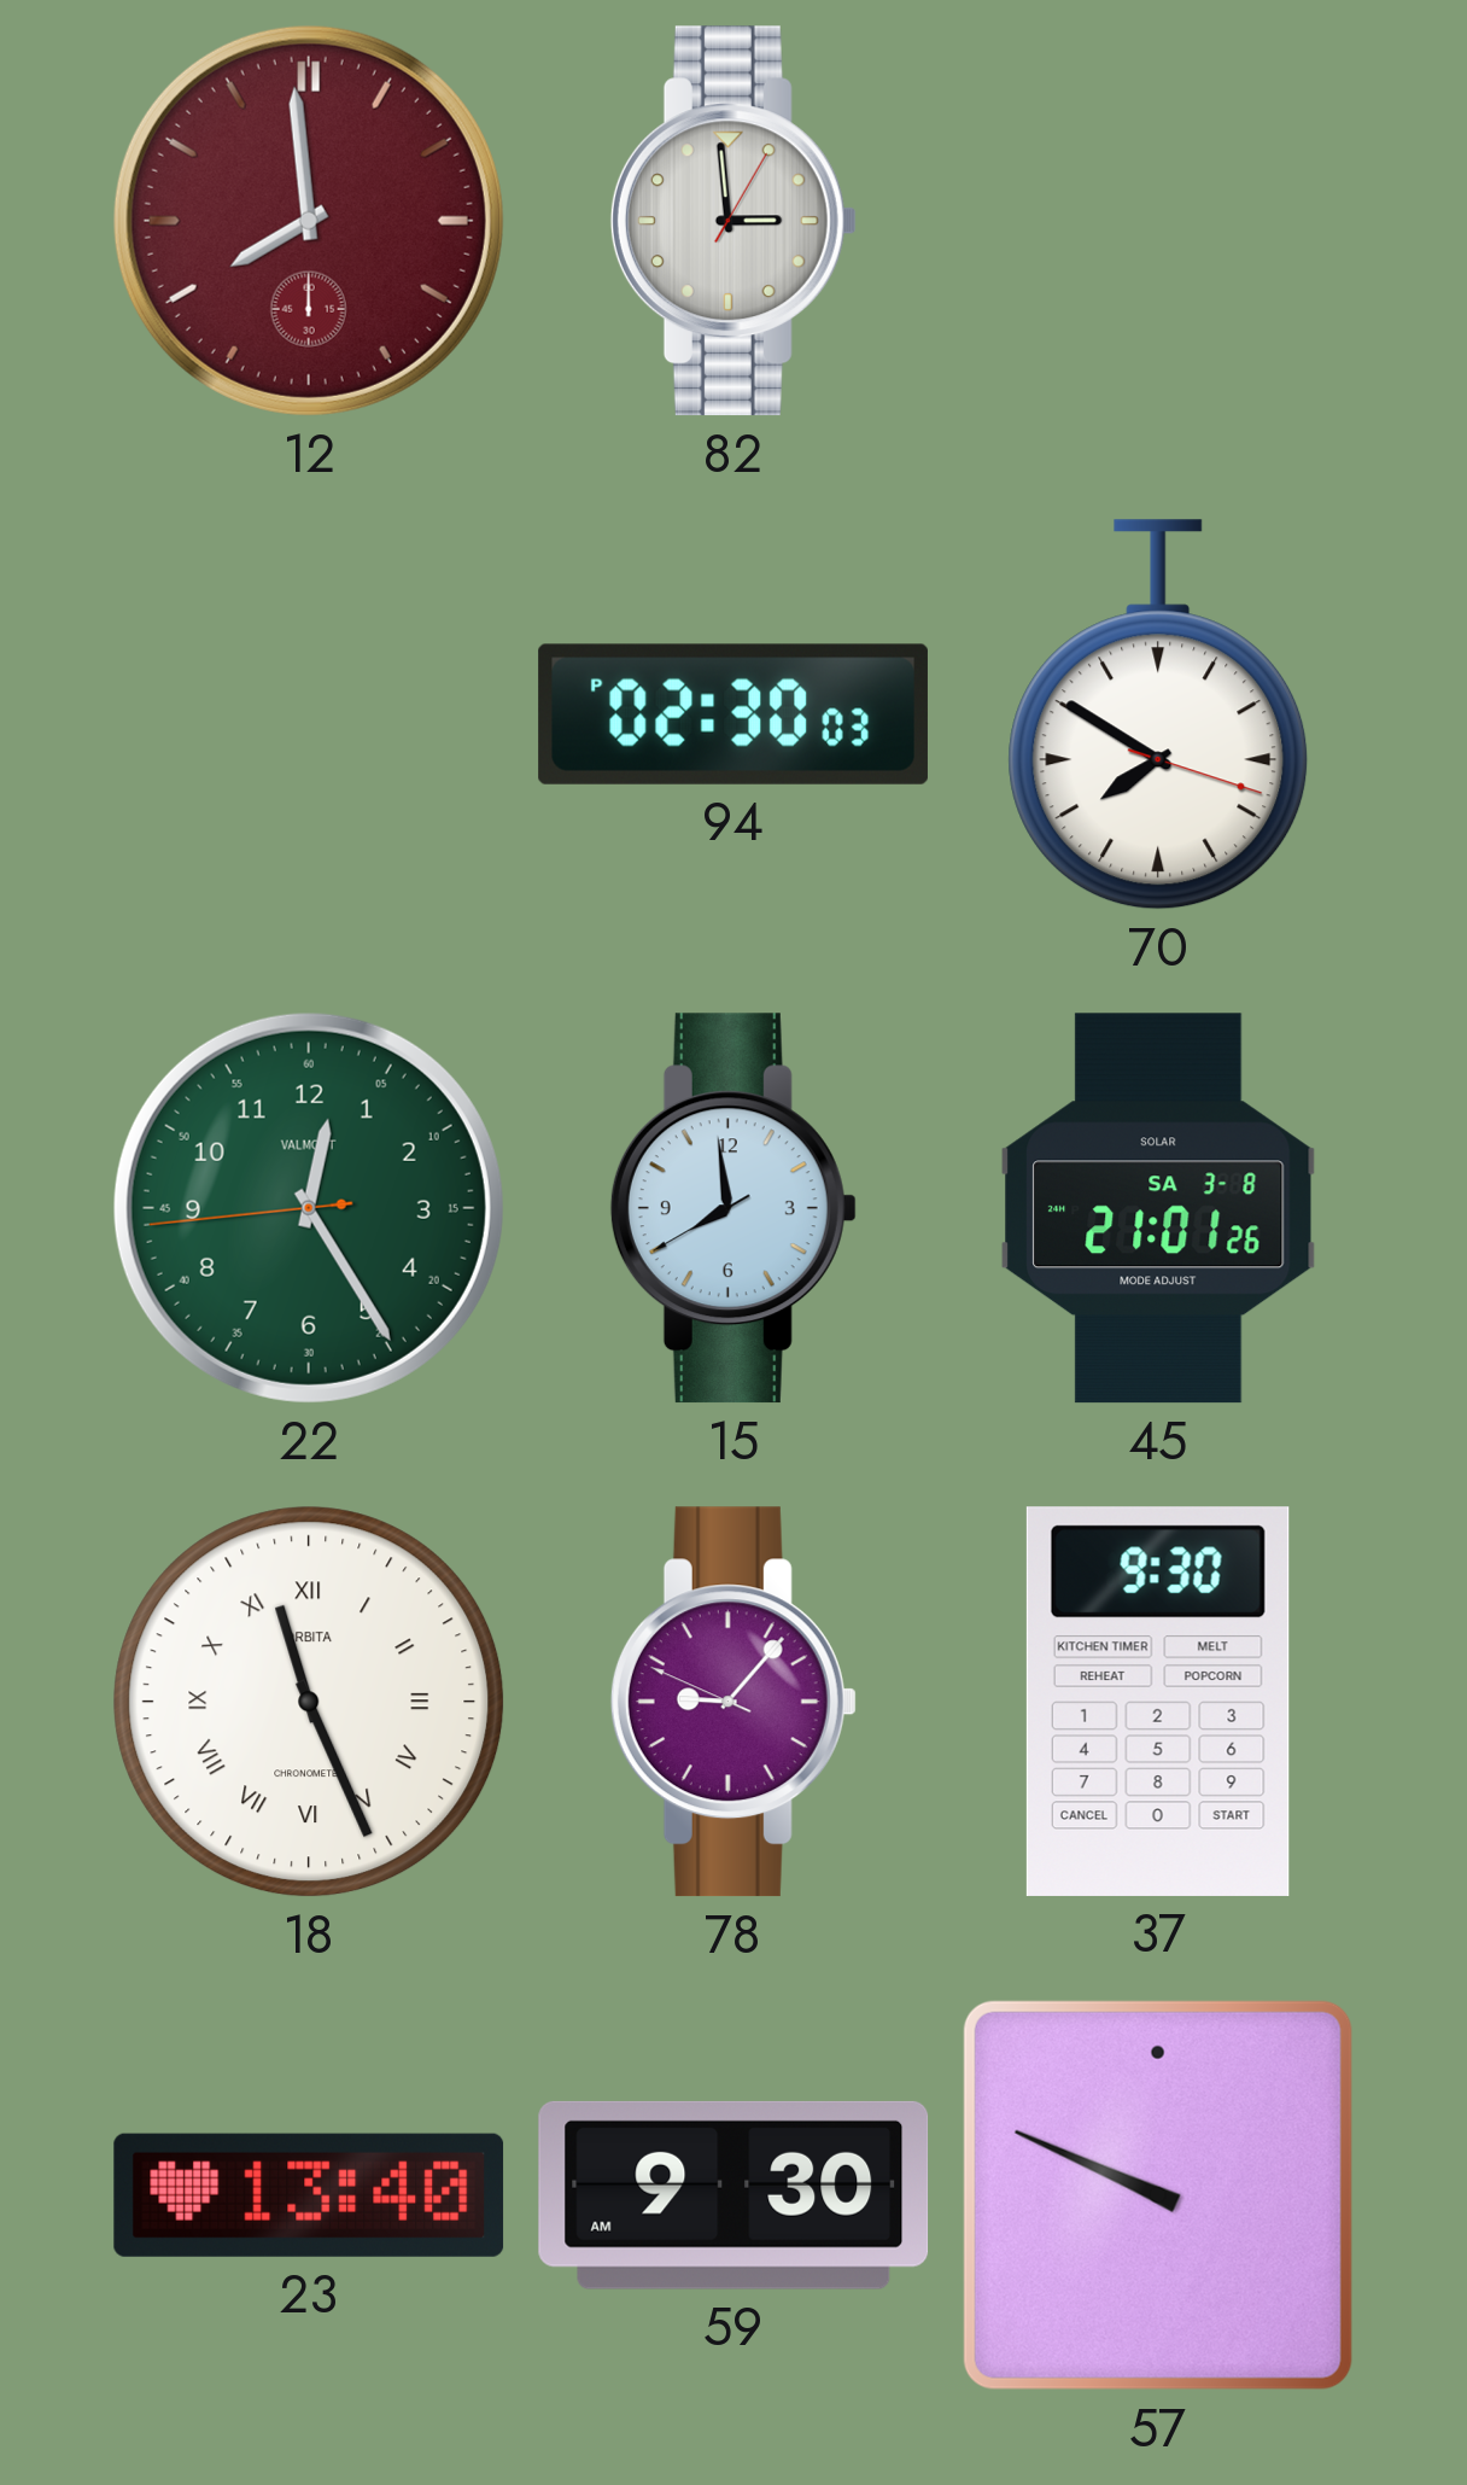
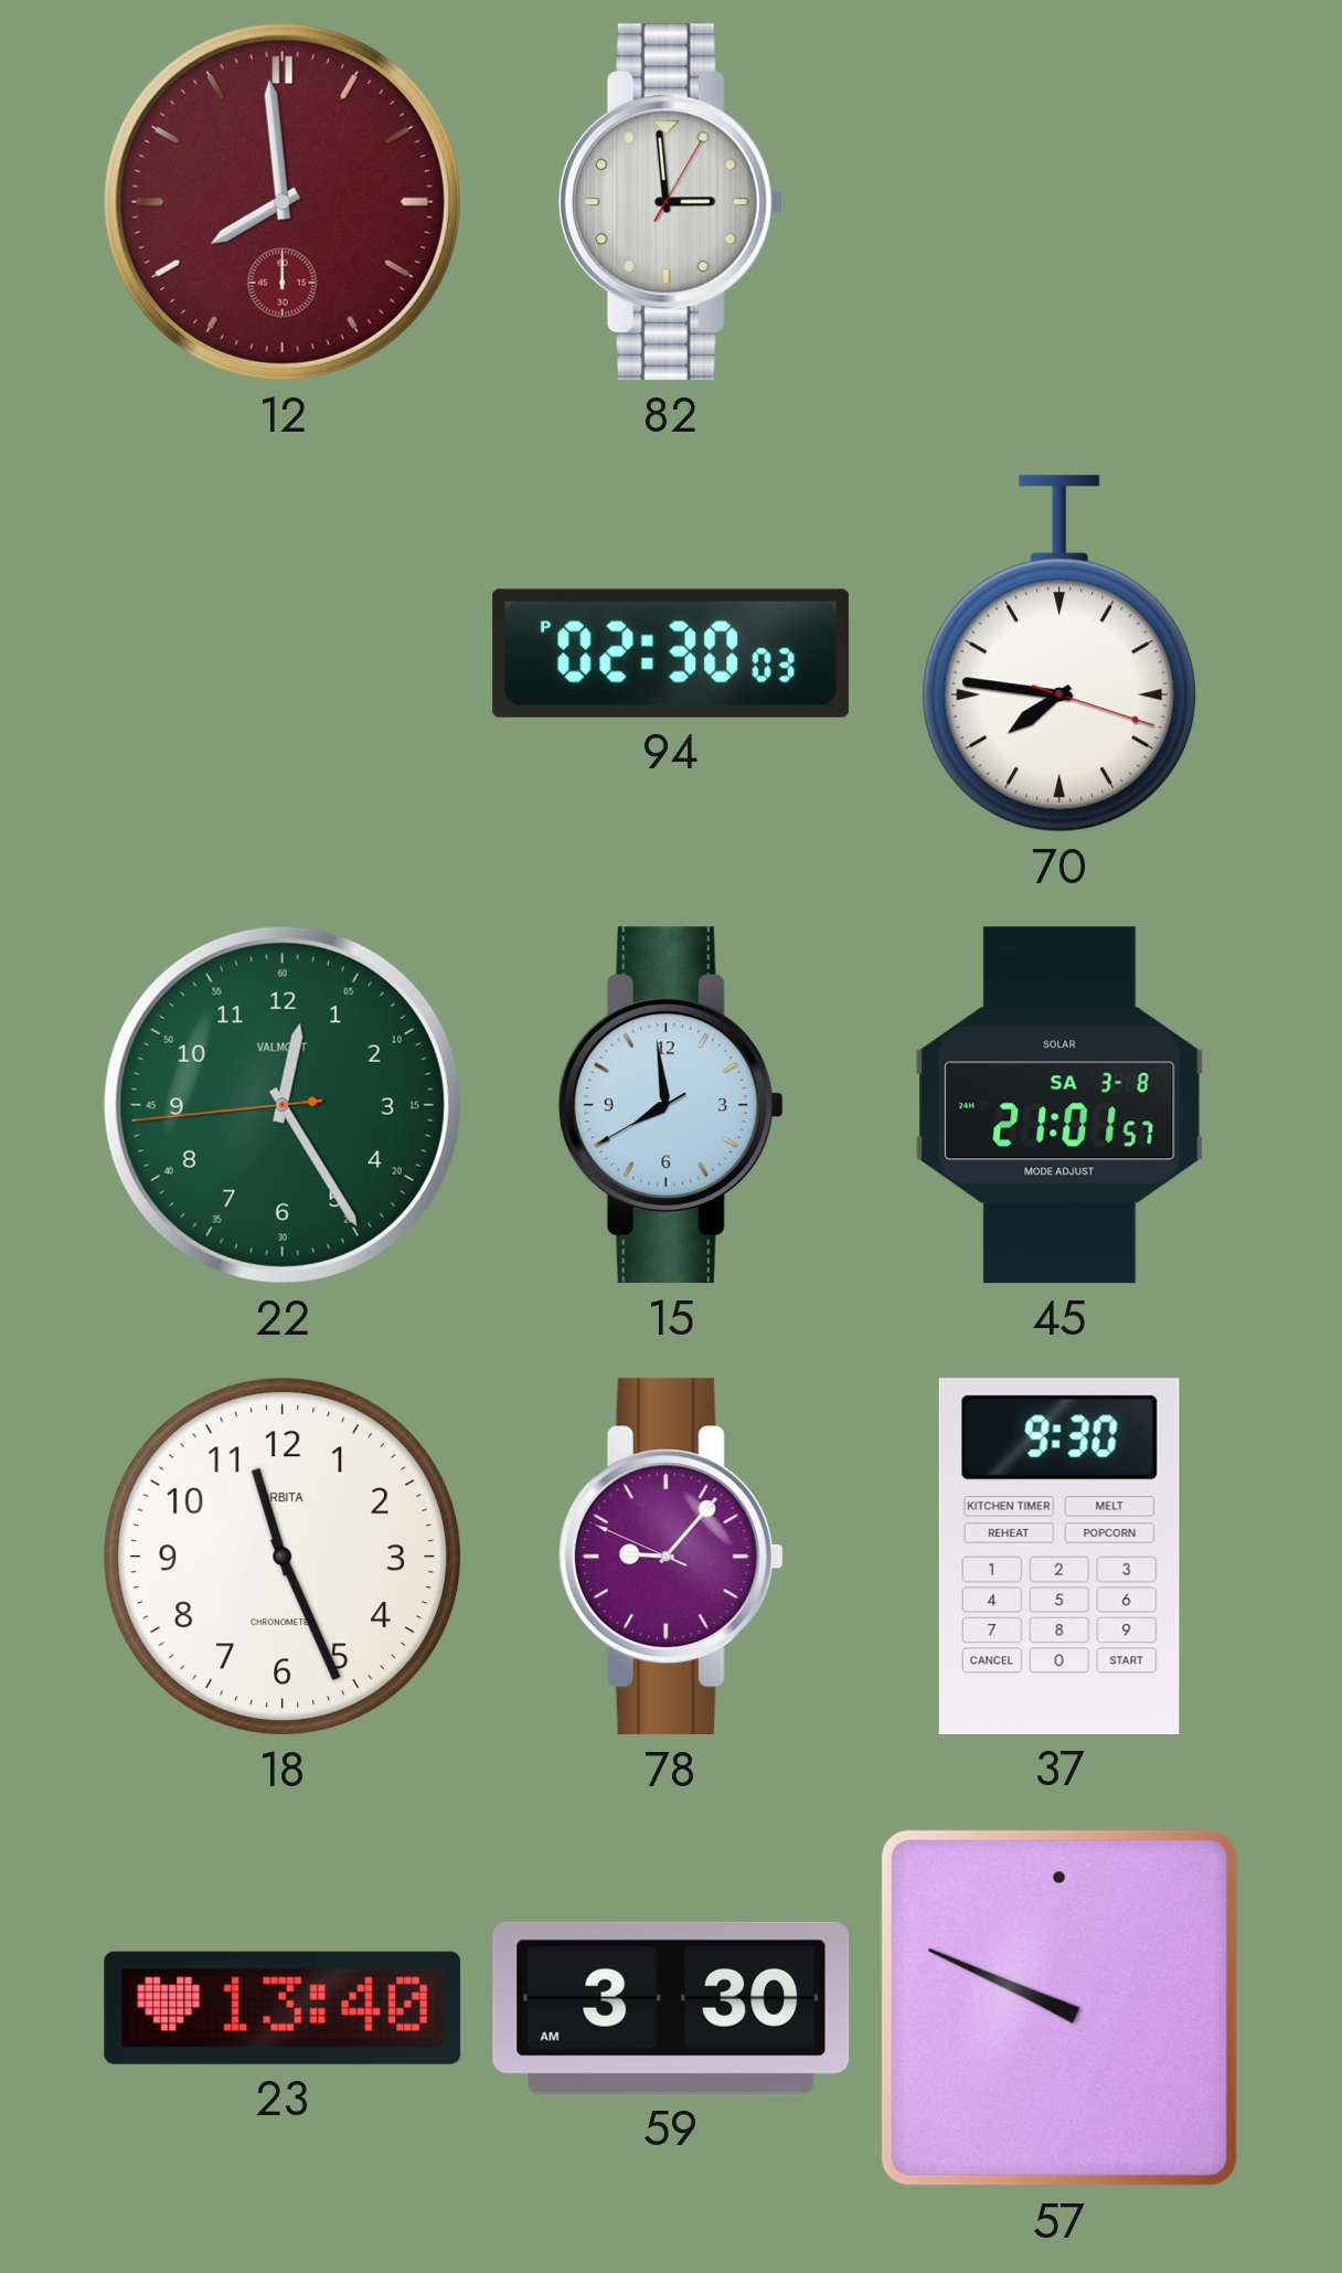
70: 7:50 -> 7:46
45: 21:01:26 -> 21:01:57
18 numerals: Roman -> Arabic
59: 9:30 -> 3:30
